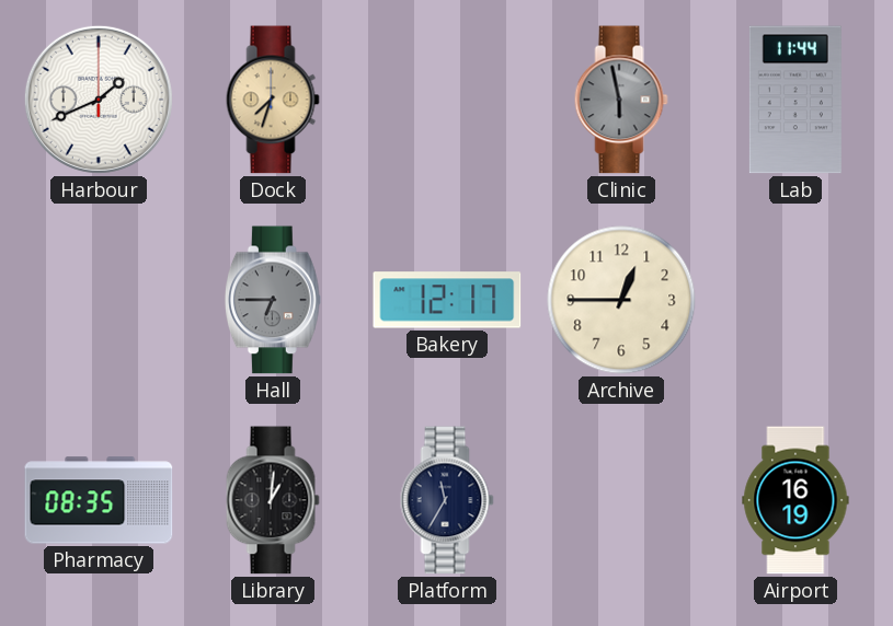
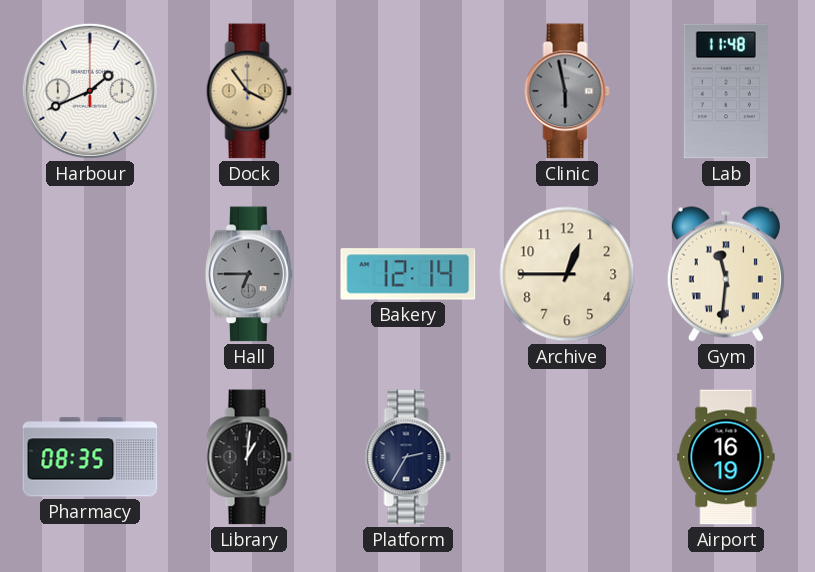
Dock: 7:33 -> 3:54
Lab: 11:44 -> 11:48
Bakery: 12:17 -> 12:14
Gym: none -> 11:31
Platform: 11:35 -> 2:35
